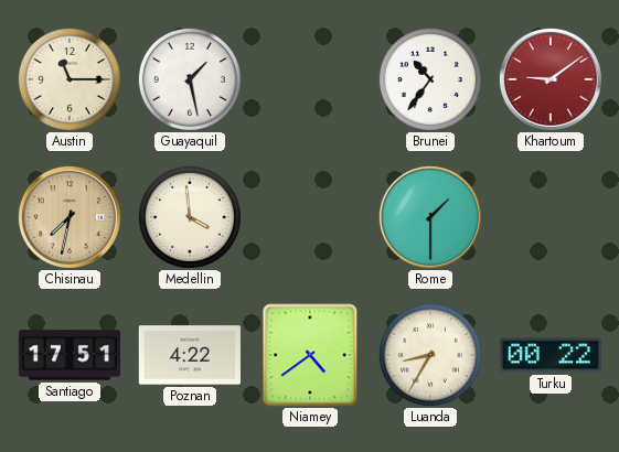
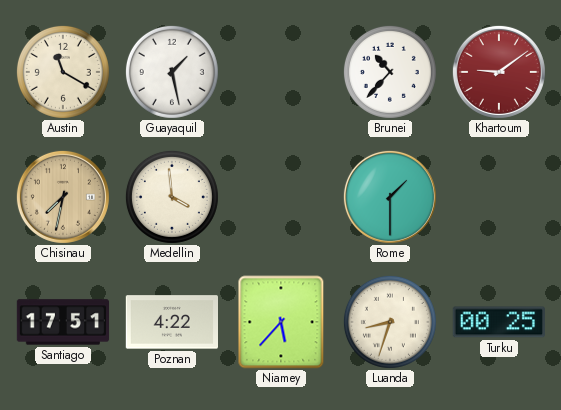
Austin: 11:15 -> 11:20
Brunei: 10:36 -> 10:37
Niamey: 4:39 -> 5:37
Luanda: 8:35 -> 8:33
Turku: 00:22 -> 00:25
